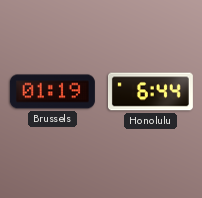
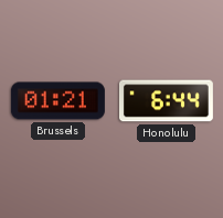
Brussels: 01:19 -> 01:21
